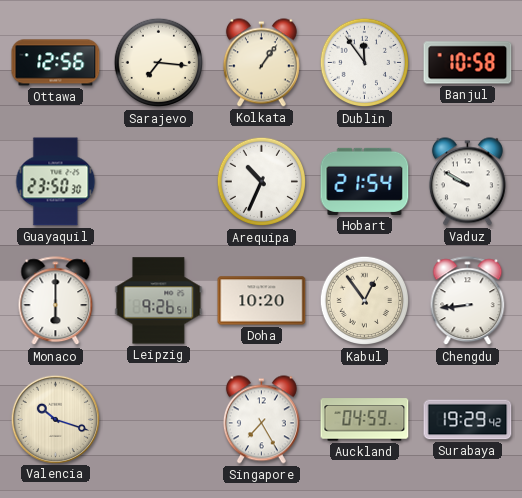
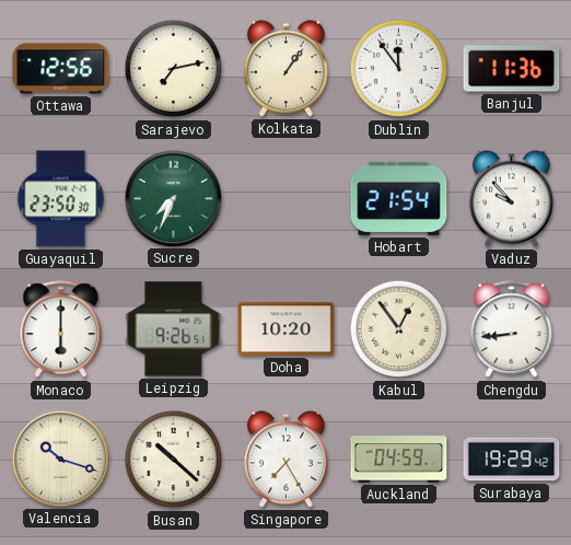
Sarajevo: 7:16 -> 7:13
Banjul: 10:58 -> 11:36
Sucre: none -> 7:34
Arequipa: 10:34 -> none
Vaduz: 9:50 -> 9:53
Busan: none -> 10:22
